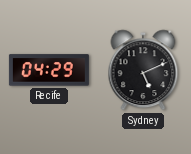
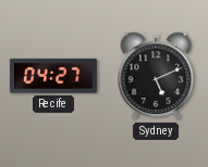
Recife: 04:29 -> 04:27
